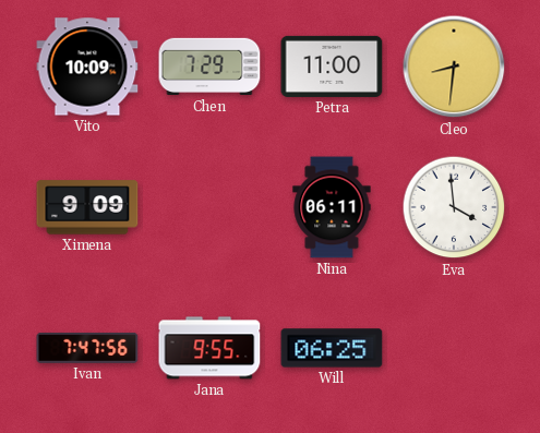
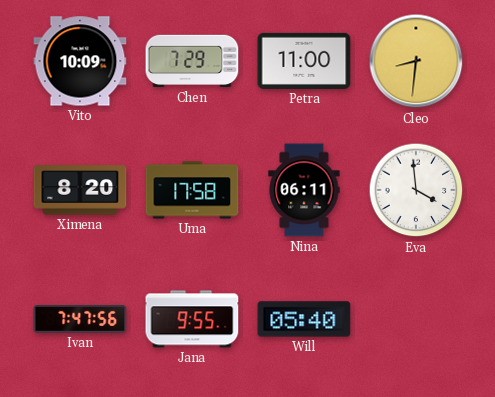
Ximena: 9:09 -> 8:20
Uma: none -> 17:58
Will: 06:25 -> 05:40
